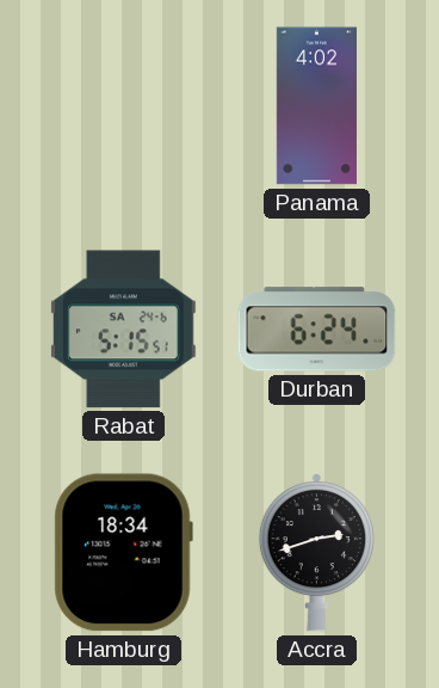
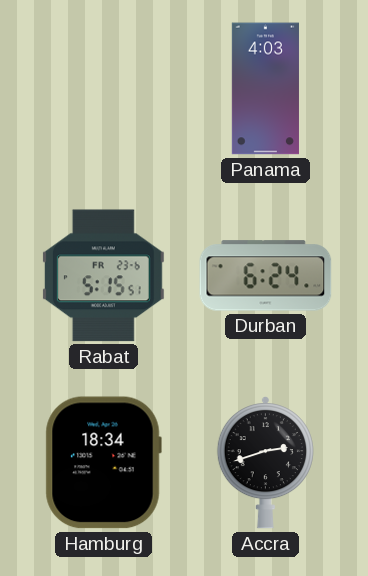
Panama: 4:02 -> 4:03
Rabat date: SA 24-6 -> FR 23-6
